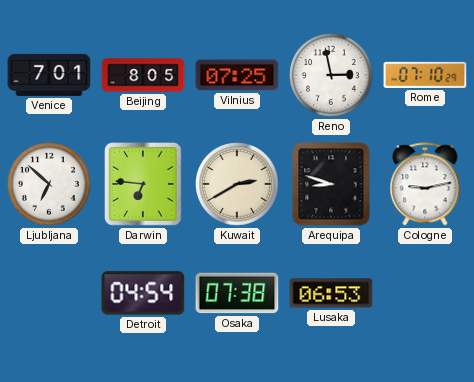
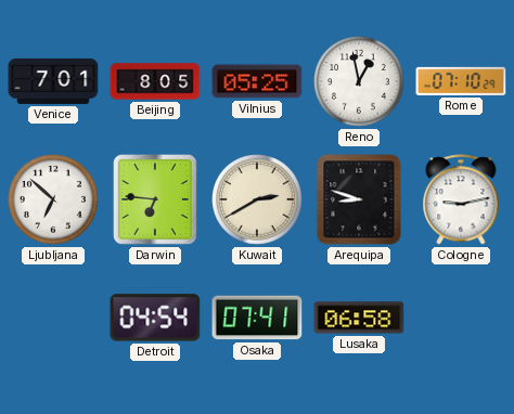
Vilnius: 07:25 -> 05:25
Reno: 2:58 -> 12:58
Osaka: 07:38 -> 07:41
Lusaka: 06:53 -> 06:58
